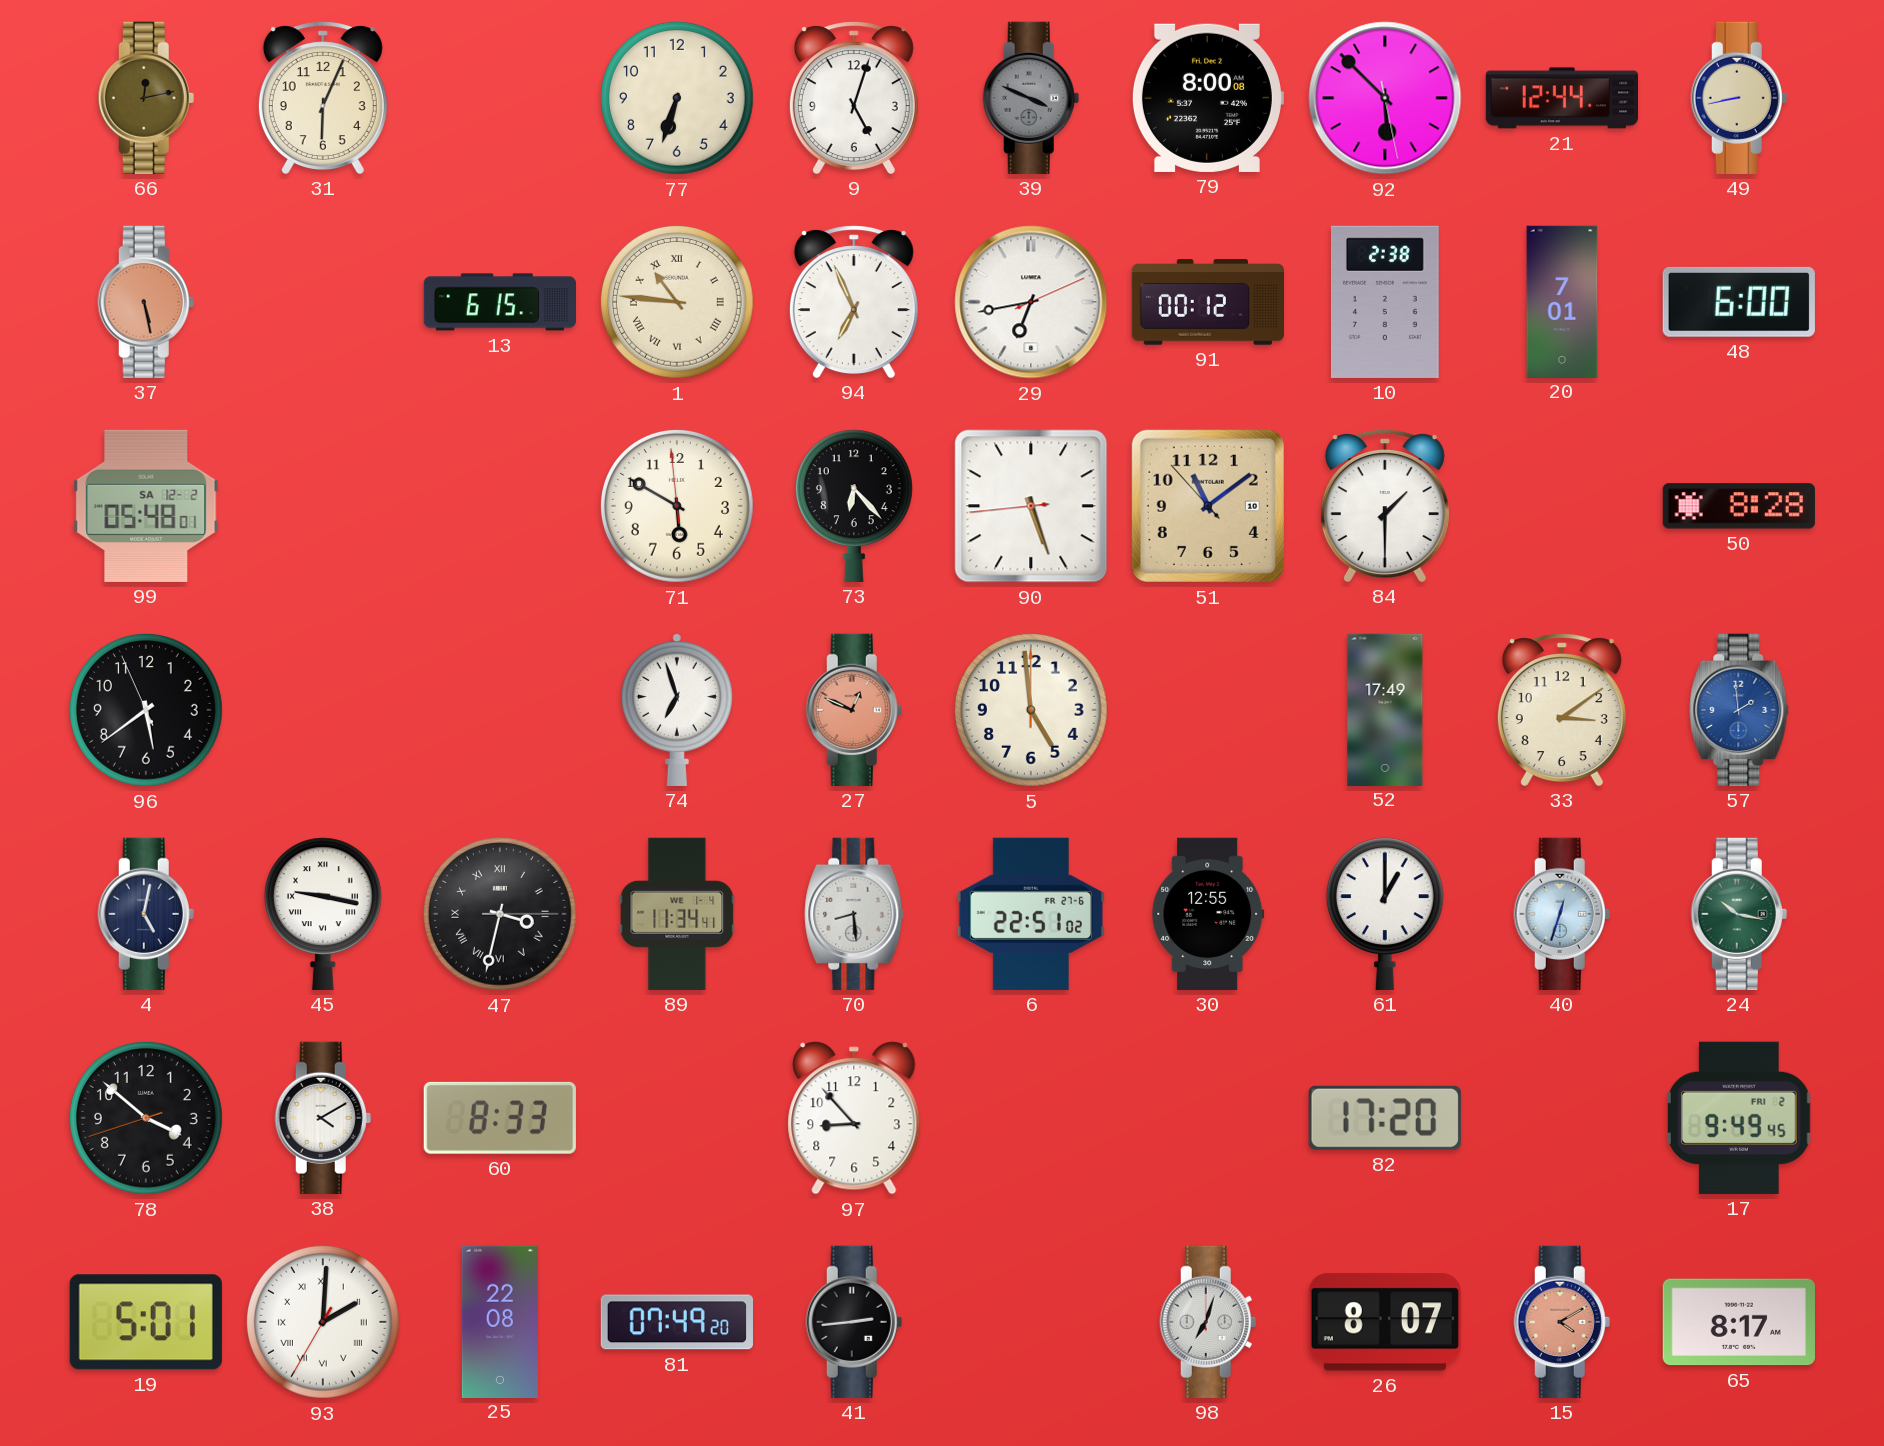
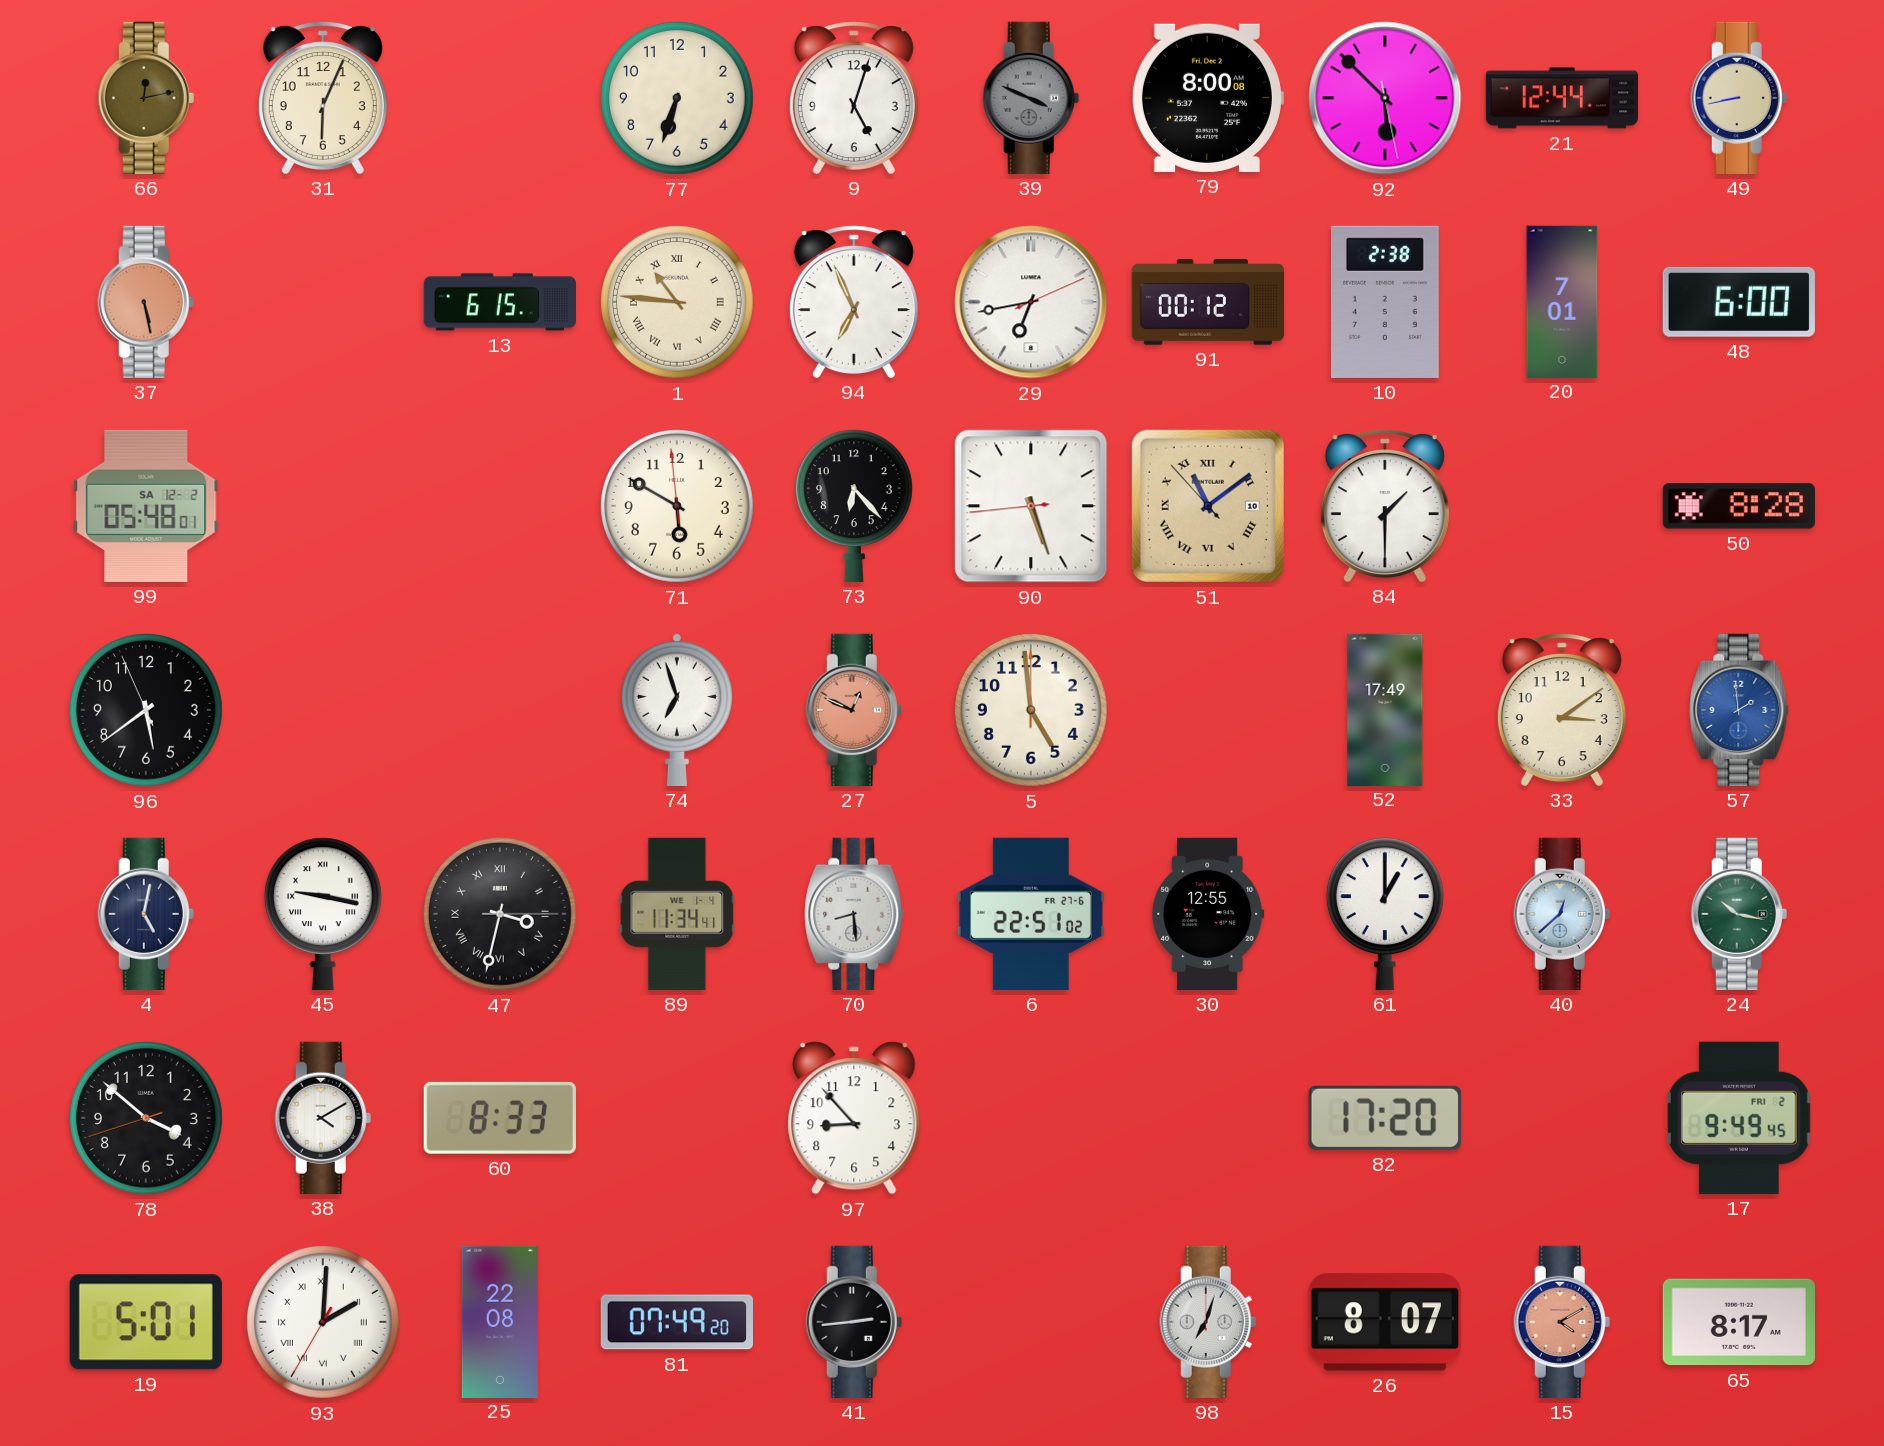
51 numerals: Arabic -> Roman
40: 12:33 -> 12:38
